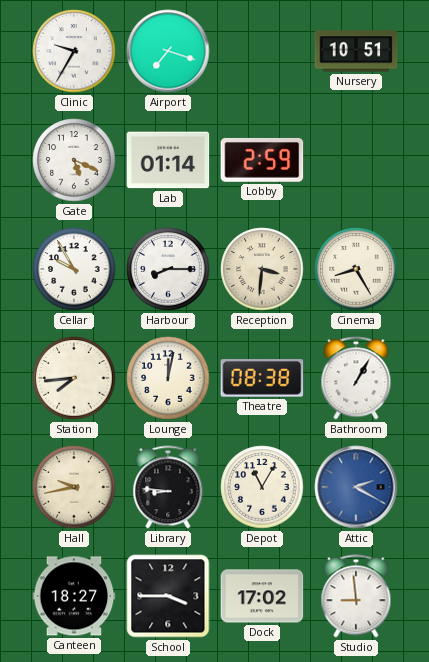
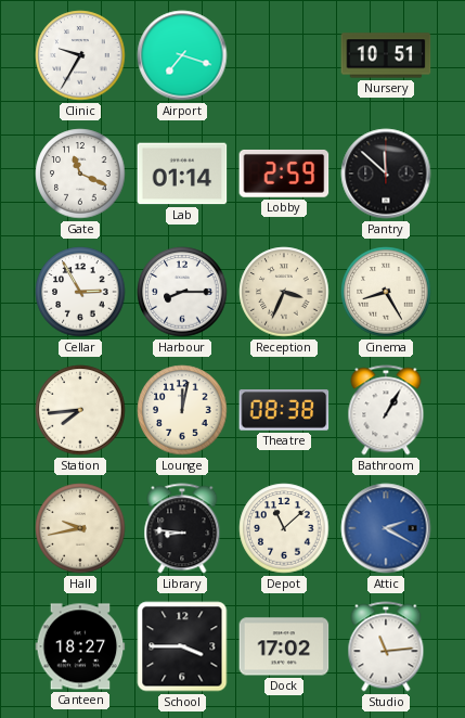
Gate: 5:19 -> 11:19
Pantry: none -> 11:52
Cellar: 9:55 -> 2:55
Reception: 3:31 -> 3:34
Depot: 11:05 -> 11:08
Studio: 8:59 -> 11:14
